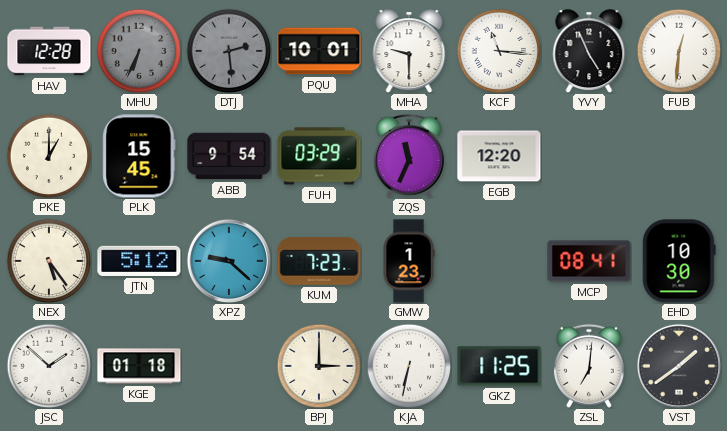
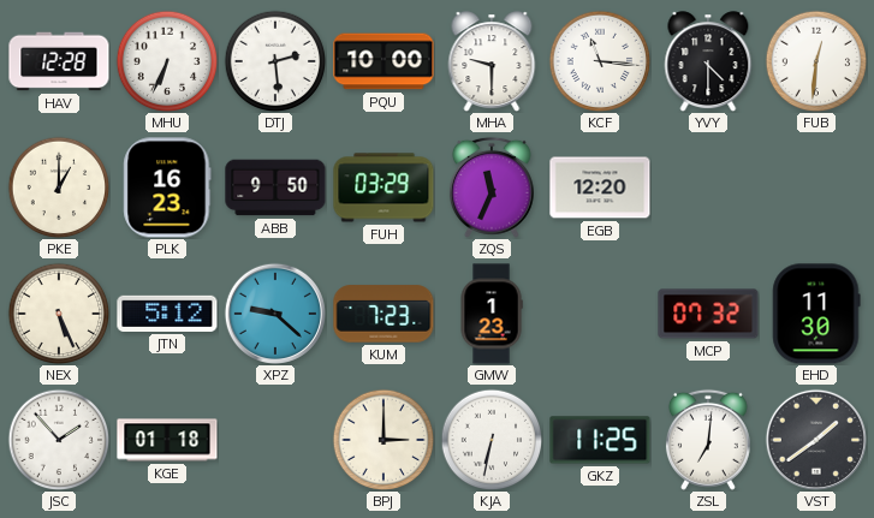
MHU dial: grey -> white
DTJ dial: grey -> white
PQU: 10:01 -> 10:00
YVY: 4:56 -> 4:30
PLK: 15:45 -> 16:23
ABB: 9:54 -> 9:50
NEX: 5:24 -> 5:26
MCP: 08:41 -> 07:32
EHD: 10:30 -> 11:30
JSC: 1:52 -> 1:53
